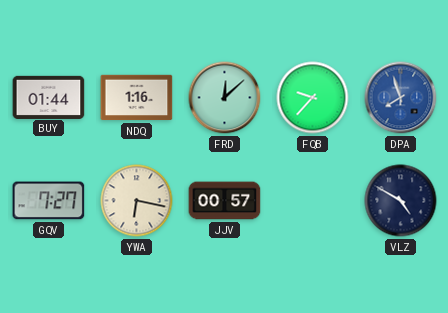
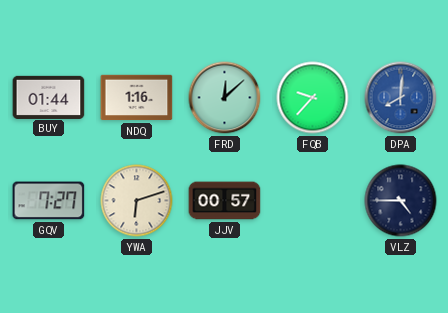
DPA: 7:57 -> 8:01
YWA: 6:17 -> 6:12
VLZ: 4:50 -> 4:45
